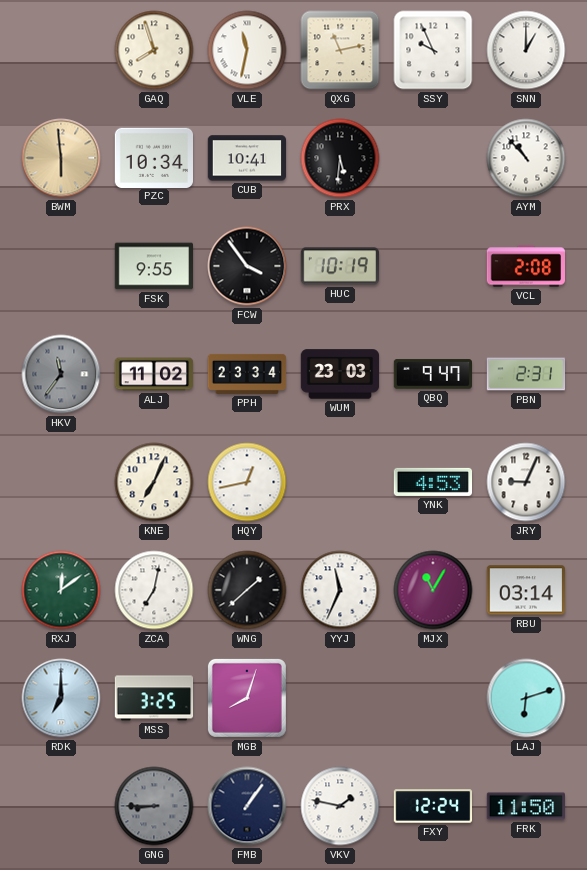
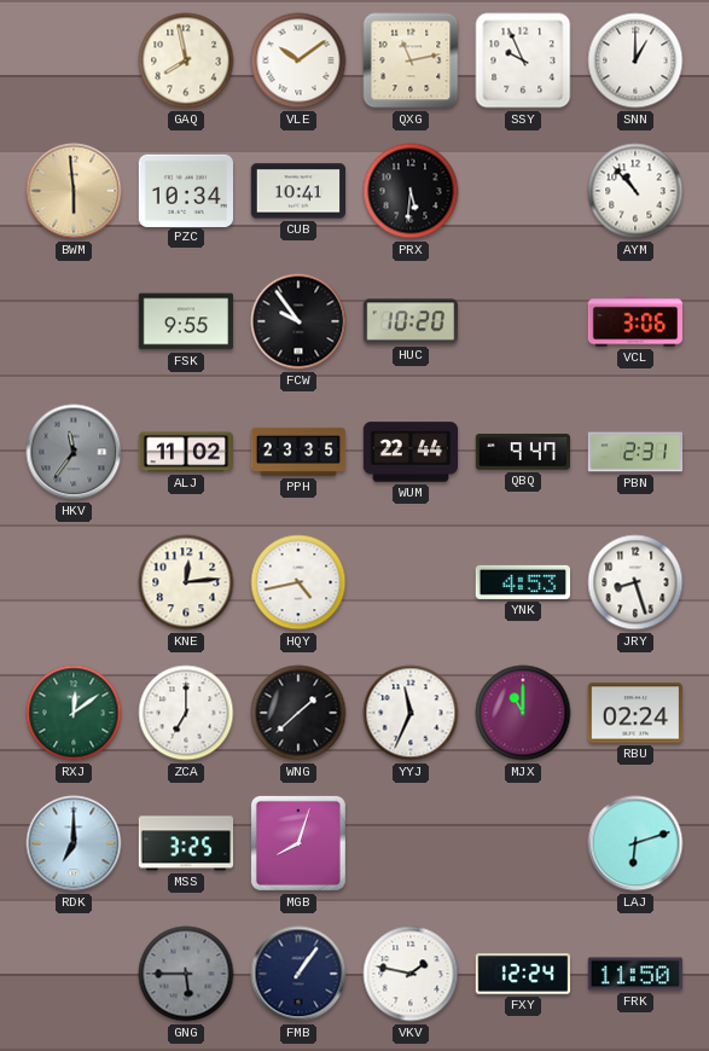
GAQ: 7:57 -> 7:58
VLE: 11:32 -> 10:09
FCW: 3:54 -> 9:54
HUC: 10:19 -> 10:20
VCL: 2:08 -> 3:06
PPH: 23:34 -> 23:35
WUM: 23:03 -> 22:44
KNE: 7:04 -> 12:14
HQY: 12:43 -> 4:43
JRY: 9:04 -> 8:27
ZCA: 7:02 -> 7:00
MJX: 11:05 -> 11:00
RBU: 03:14 -> 02:24
GNG: 8:45 -> 5:45
